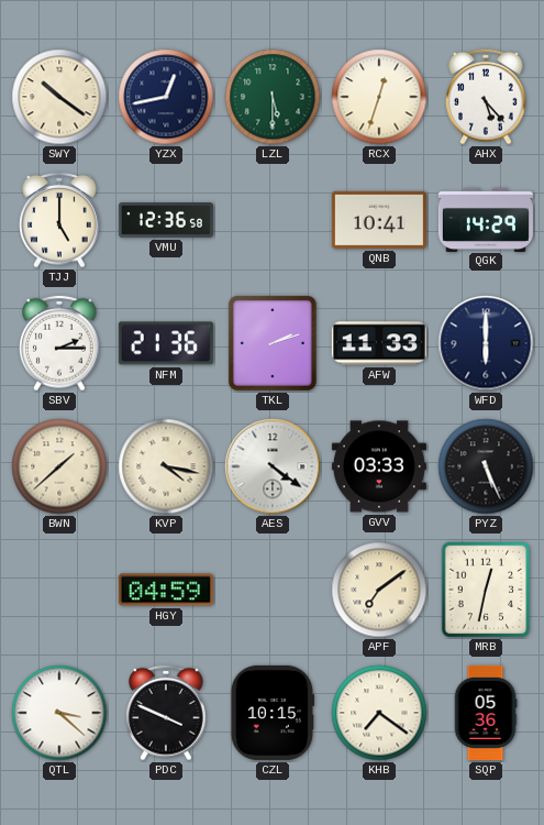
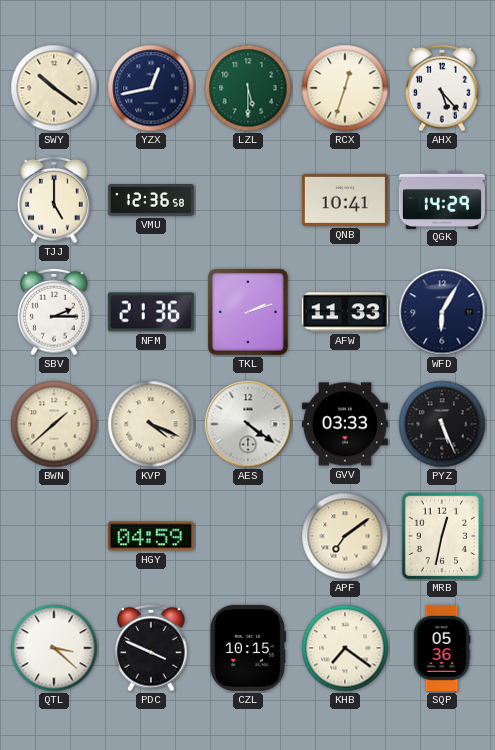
WFD: 6:00 -> 6:05
KVP: 4:17 -> 4:19
